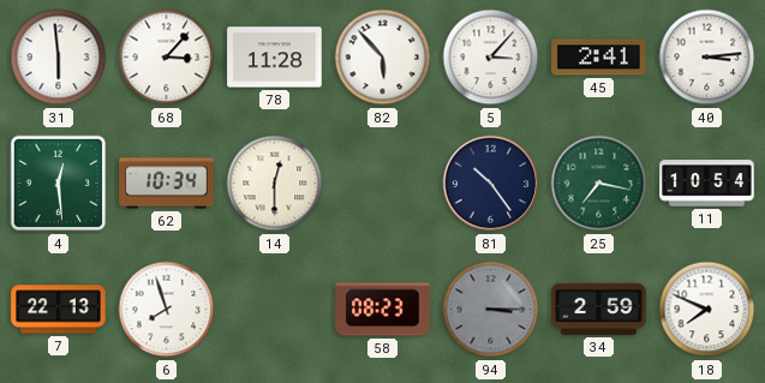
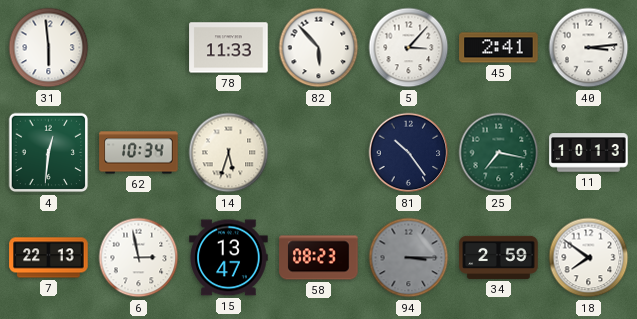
68: 3:07 -> none
78: 11:28 -> 11:33
4: 12:29 -> 12:31
14: 12:30 -> 5:33
11: 10:54 -> 10:13
6: 7:57 -> 2:58
15: none -> 13:47
18: 7:49 -> 7:51
